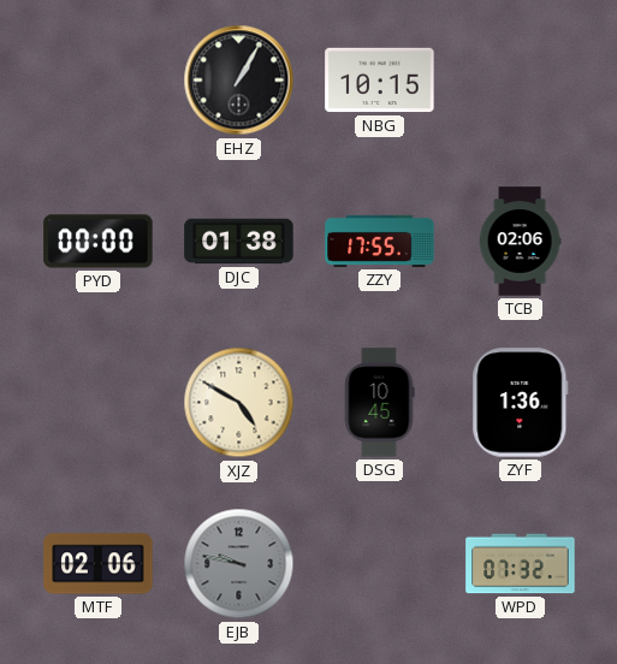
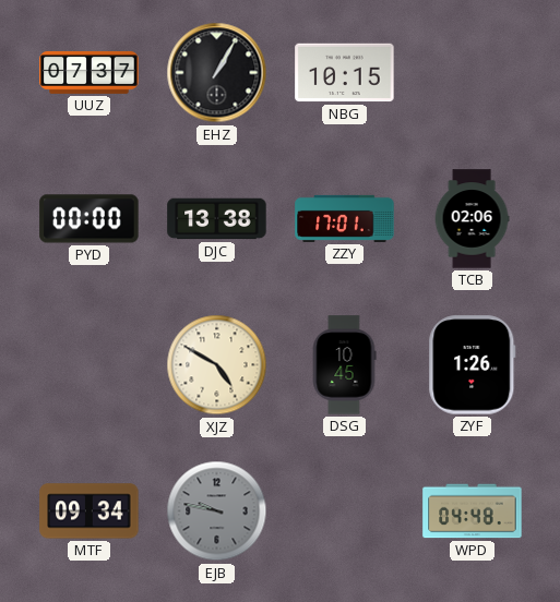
UUZ: none -> 07:37
DJC: 01:38 -> 13:38
ZZY: 17:55 -> 17:01
ZYF: 1:36 -> 1:26
MTF: 02:06 -> 09:34
WPD: 07:32 -> 04:48
